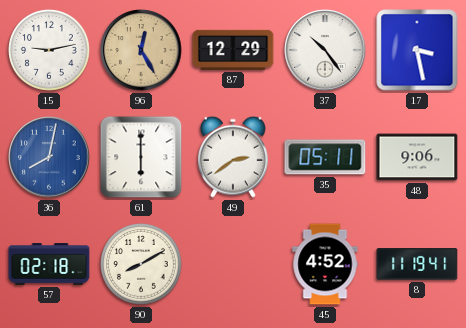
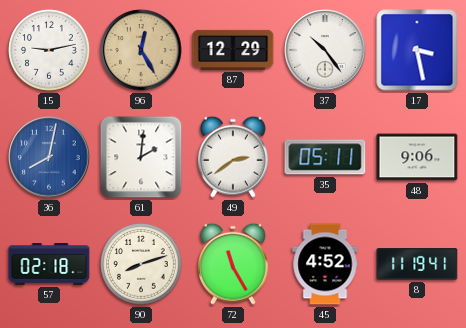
61: 6:00 -> 2:01
90: 8:10 -> 8:12
72: none -> 11:25
